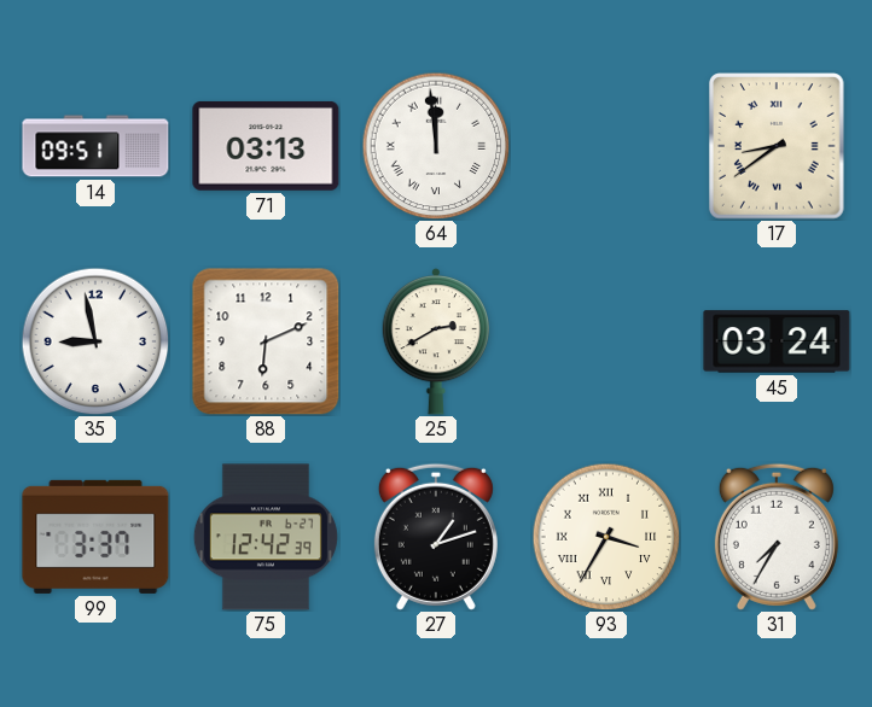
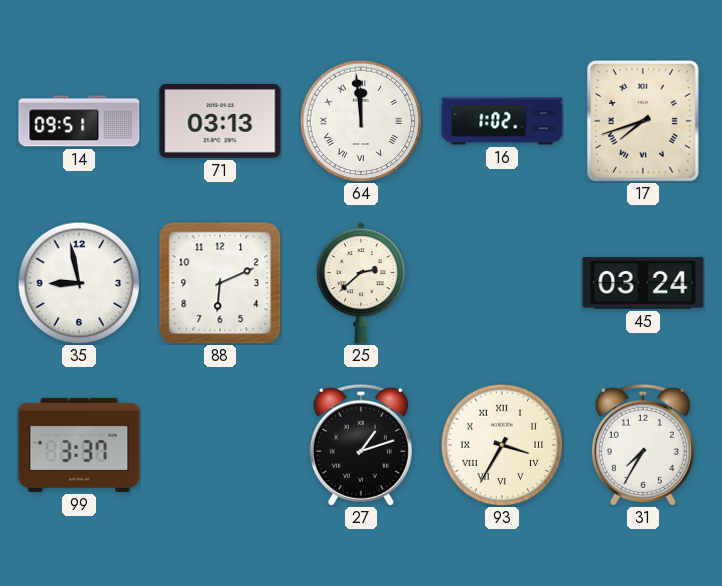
16: none -> 1:02
17: 8:39 -> 7:42
25: 2:40 -> 2:38
75: 12:42 -> none
